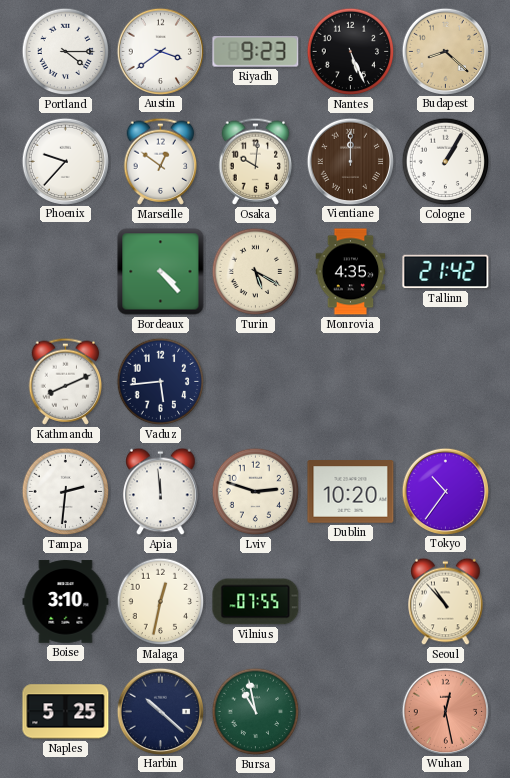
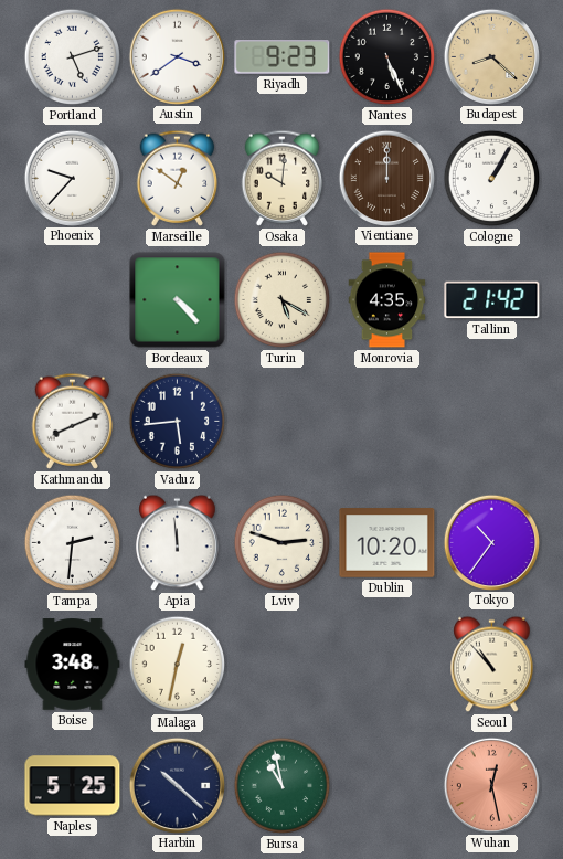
Portland: 4:15 -> 5:12
Boise: 3:10 -> 3:48
Vilnius: 07:55 -> none
